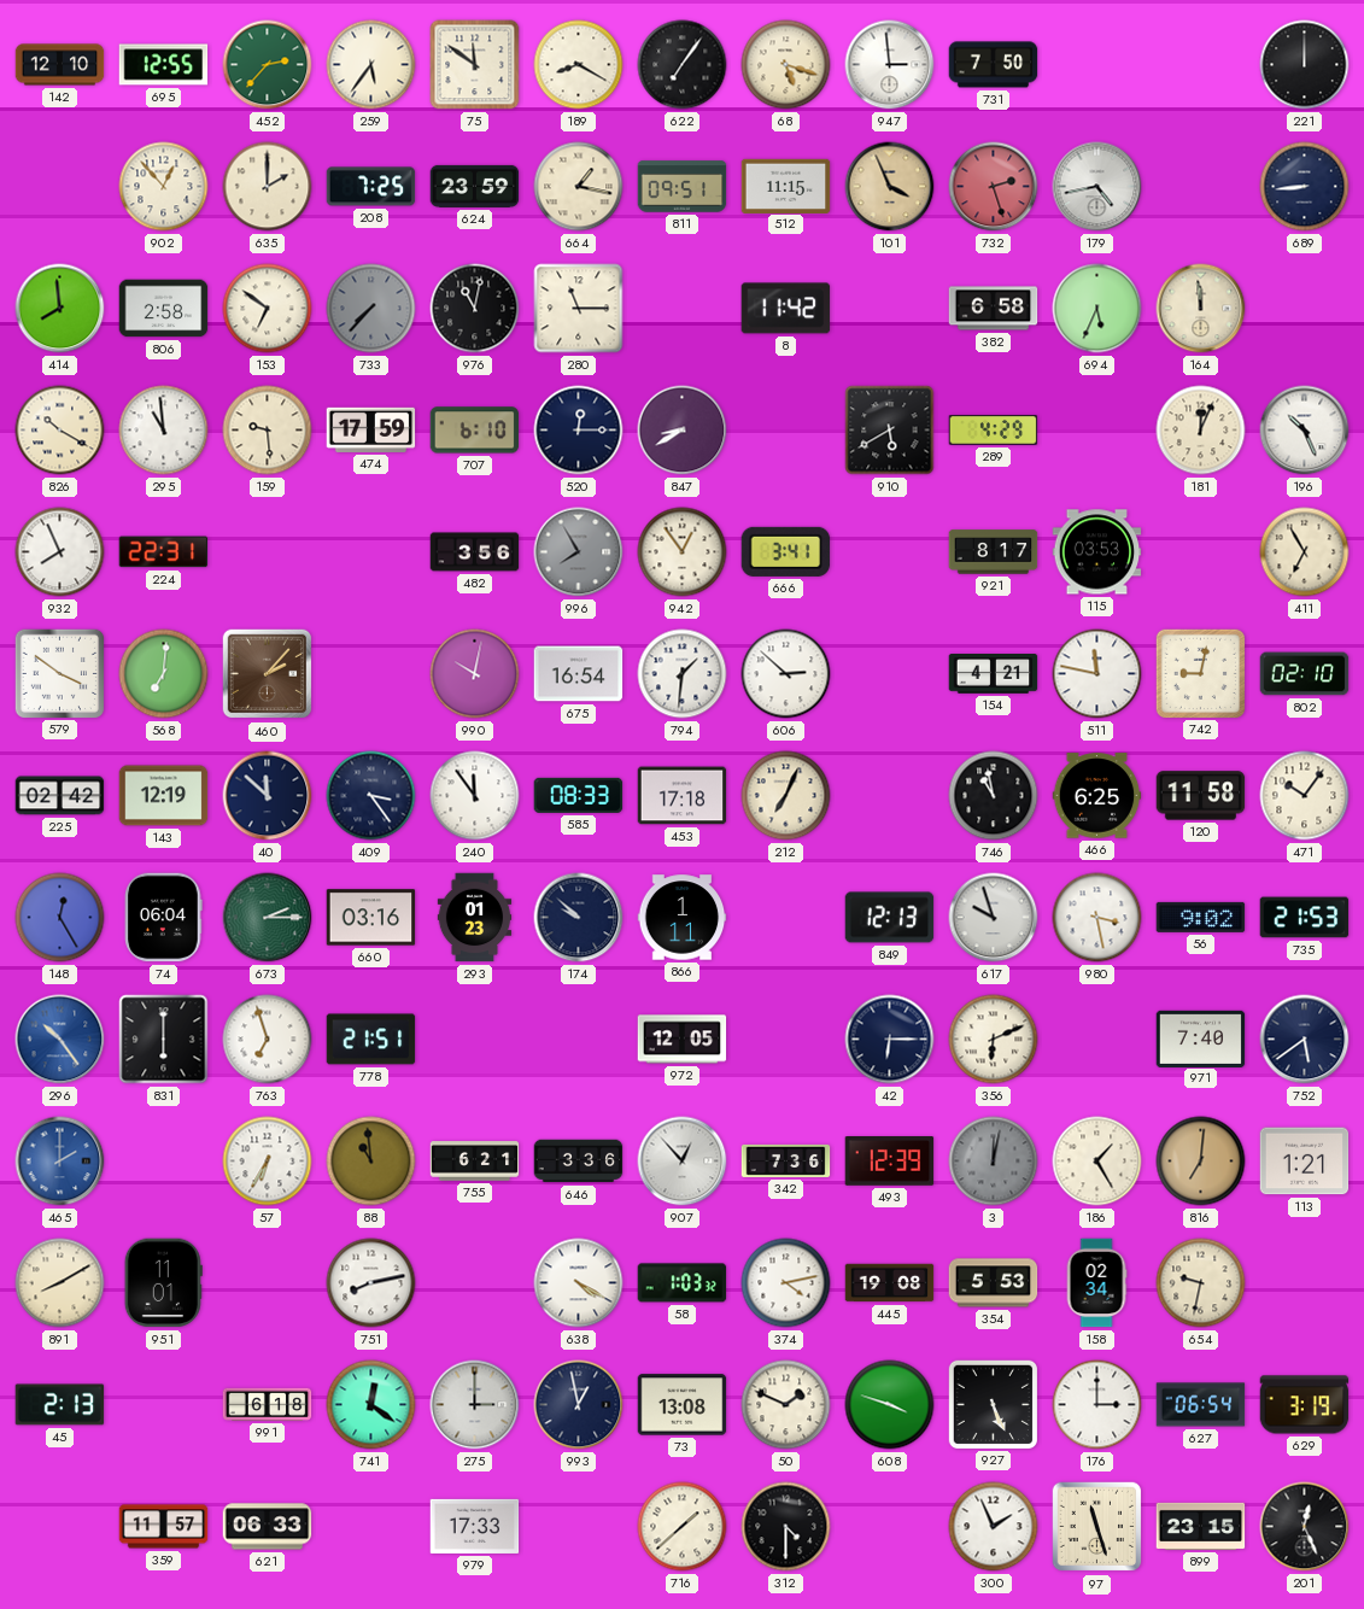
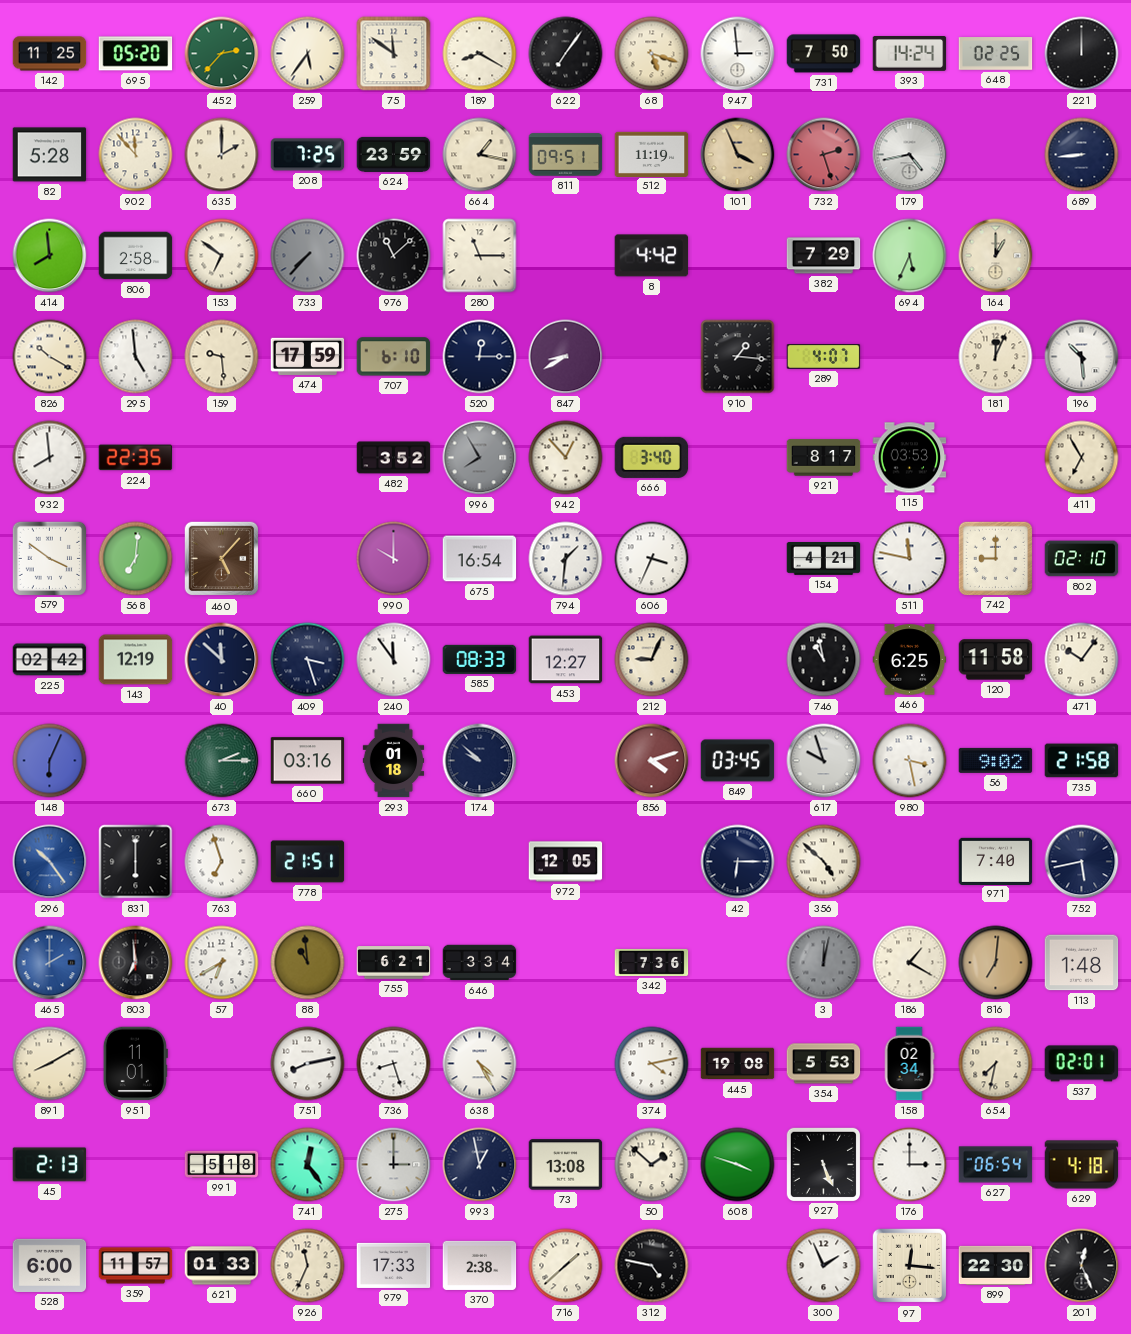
142: 12:10 -> 11:25
695: 12:55 -> 05:20
393: none -> 14:24
648: none -> 02:25
82: none -> 5:28
902: 12:53 -> 11:53
512: 11:15 -> 11:19
976: 11:02 -> 11:08
8: 11:42 -> 4:42
382: 6:58 -> 7:29
164: 11:59 -> 1:00
295: 10:59 -> 4:59
910: 5:40 -> 1:16
289: 4:29 -> 4:07
196: 10:26 -> 10:29
932: 7:56 -> 7:59
224: 22:31 -> 22:35
482: 3:56 -> 3:52
942: 12:54 -> 12:53
666: 3:41 -> 3:40
460: 2:07 -> 5:07
990: 10:02 -> 10:00
606: 2:52 -> 3:34
742: 9:02 -> 9:00
409: 3:24 -> 3:27
453: 17:18 -> 12:27
212: 7:04 -> 9:04
148: 12:25 -> 6:04
74: 06:04 -> none
293: 01:23 -> 01:18
866: 1:11 -> none
856: none -> 4:12
849: 12:13 -> 03:45
735: 21:53 -> 21:58
356: 6:11 -> 4:52
752: 5:39 -> 5:43
803: none -> 6:59
57: 6:35 -> 6:40
646: 3:36 -> 3:34
907: 12:53 -> none
493: 12:39 -> none
186: 1:25 -> 1:20
113: 1:21 -> 1:48
736: none -> 8:27
638: 4:20 -> 4:25
58: 1:03 -> none
654: 9:32 -> 7:32
537: none -> 02:01
991: 6:18 -> 5:18
741: 12:21 -> 12:24
50: 1:49 -> 1:52
629: 3:19 -> 4:18
528: none -> 6:00
621: 06:33 -> 01:33
926: none -> 11:34
370: none -> 2:38
312: 4:30 -> 4:47
97: 11:27 -> 12:16
899: 23:15 -> 22:30
